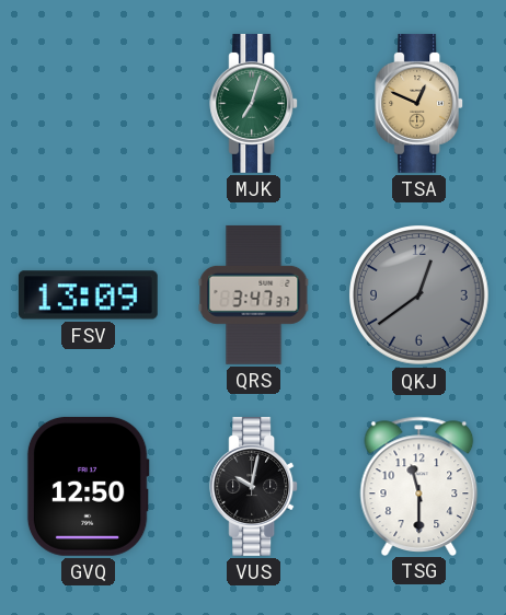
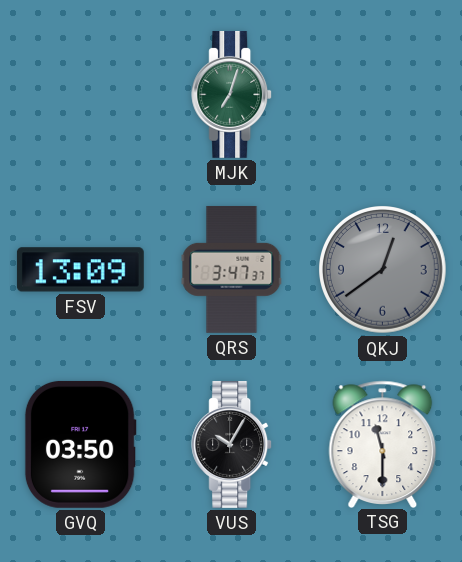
TSA: 12:49 -> none
GVQ: 12:50 -> 03:50
VUS: 10:02 -> 10:05
